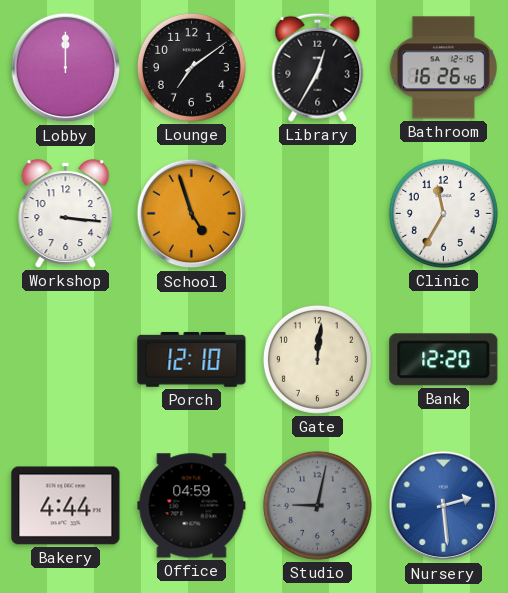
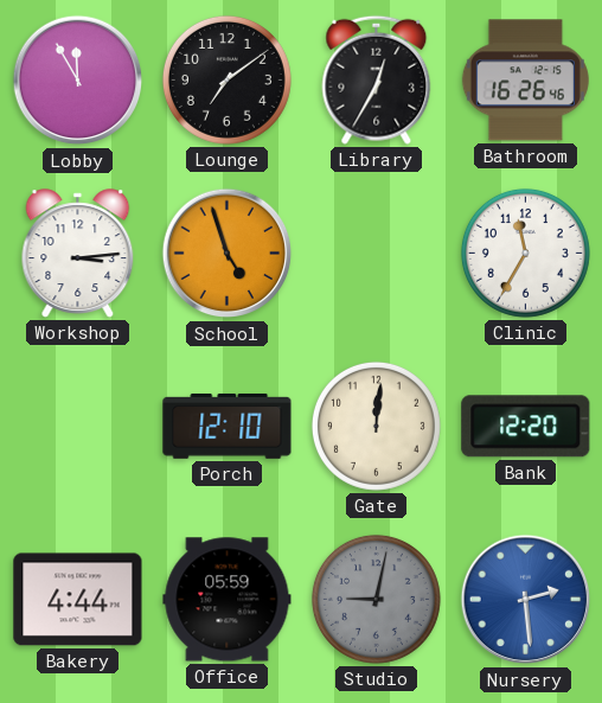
Lobby: 12:00 -> 11:55
Workshop: 3:16 -> 3:14
Office: 04:59 -> 05:59
